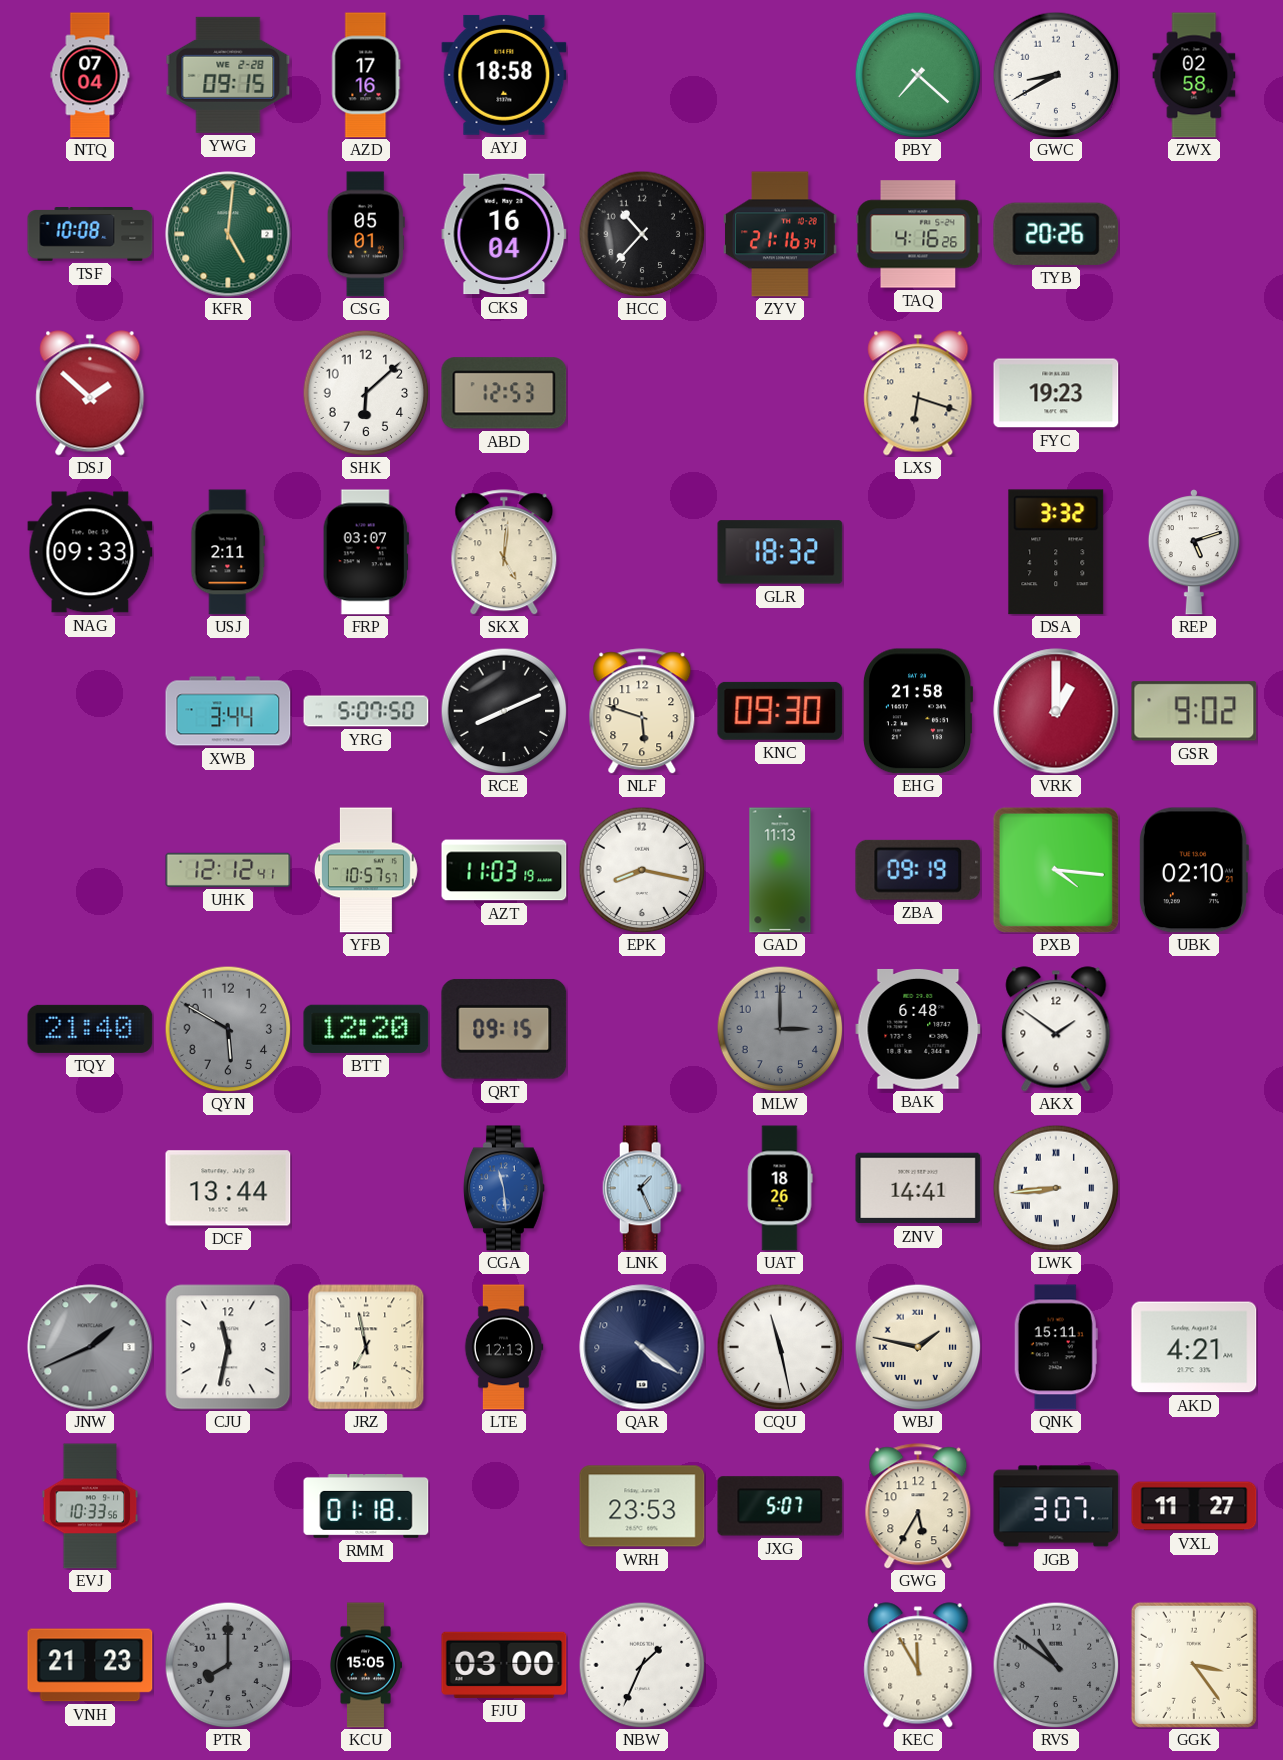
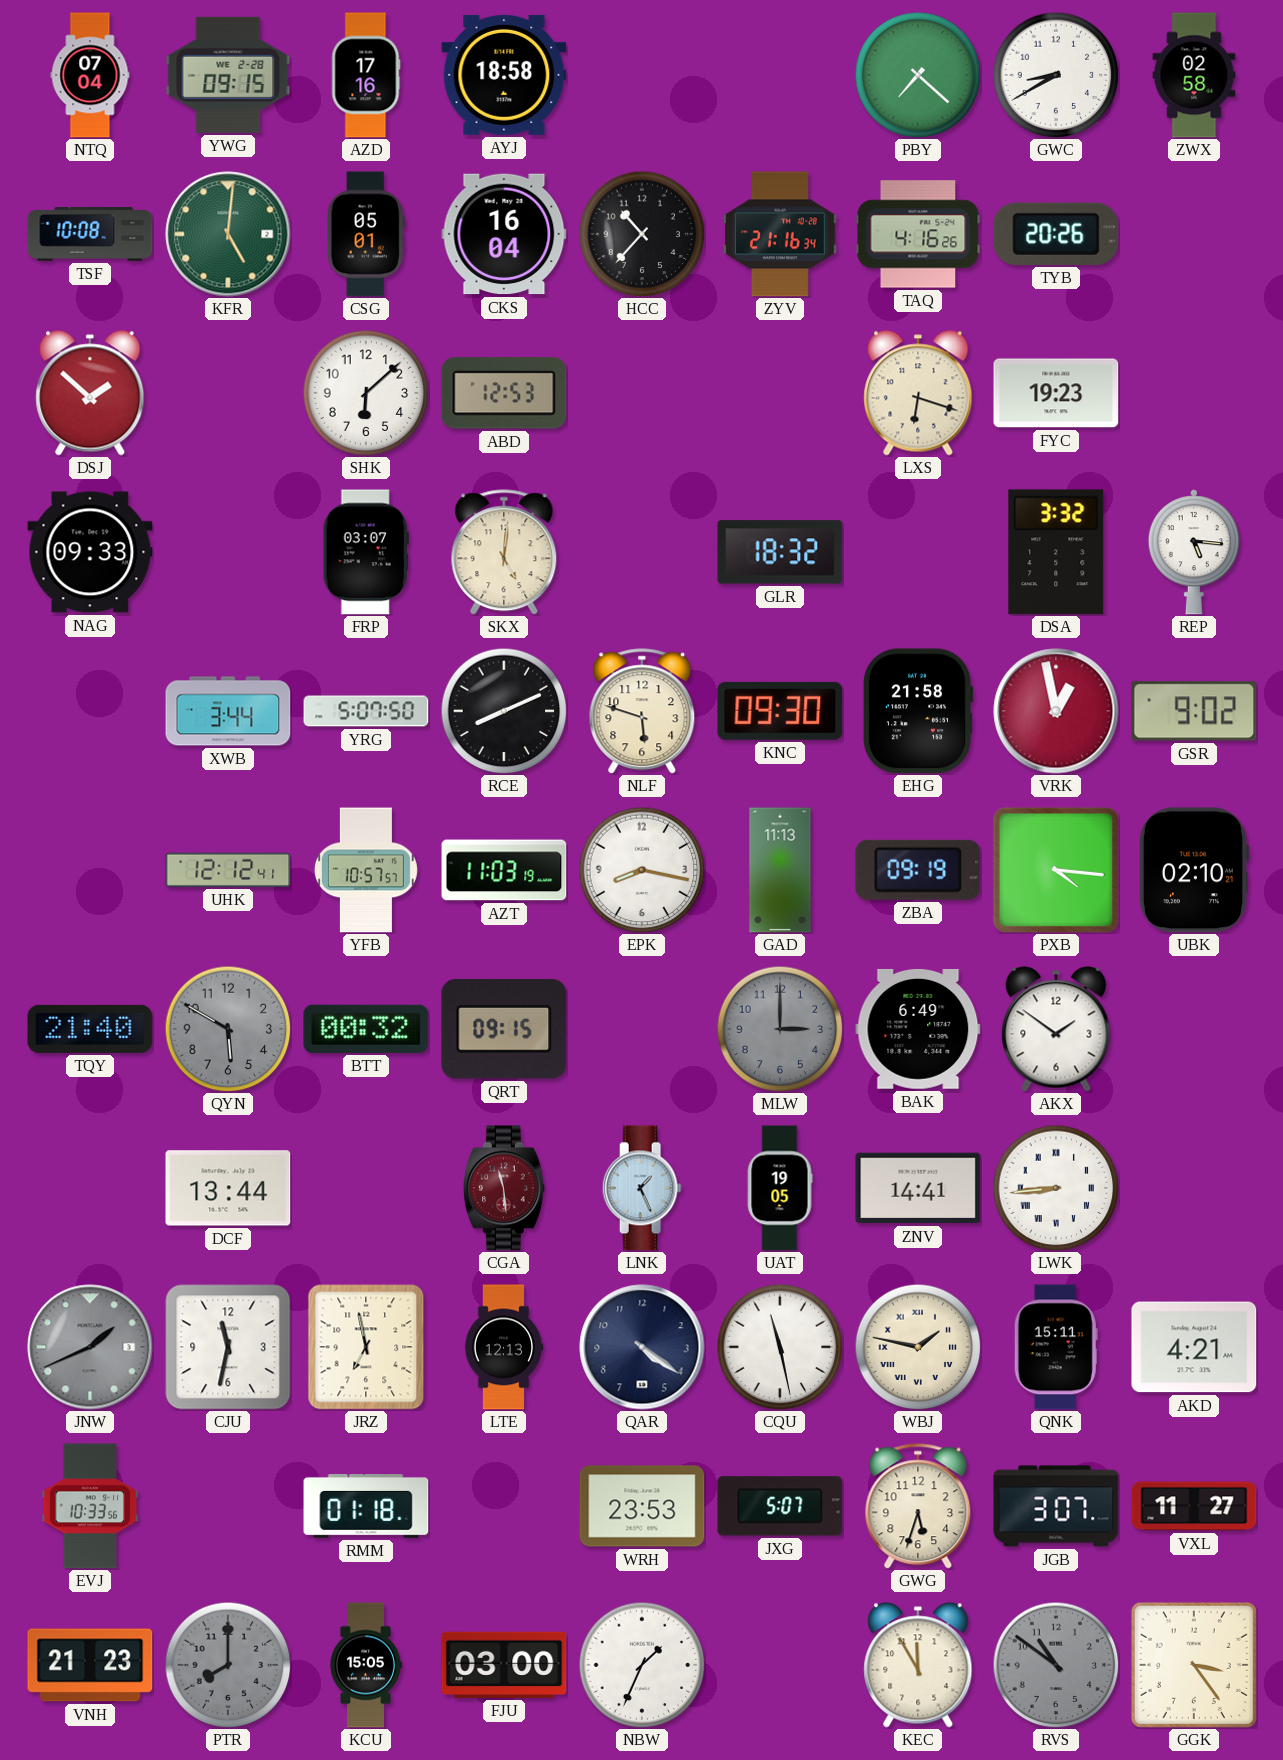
USJ: 2:11 -> none
REP: 5:12 -> 5:16
VRK: 1:00 -> 12:58
BTT: 12:20 -> 00:32
BAK: 6:48 -> 6:49
CGA dial: blue -> burgundy
UAT: 18:26 -> 19:05
GWG: 5:35 -> 5:33
